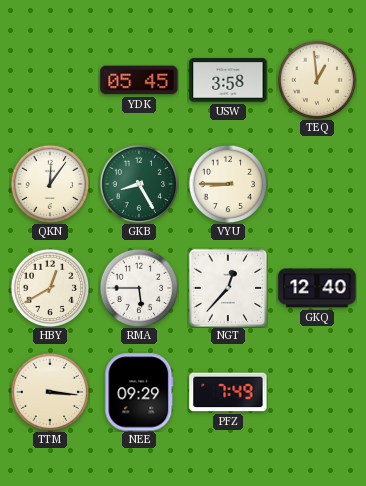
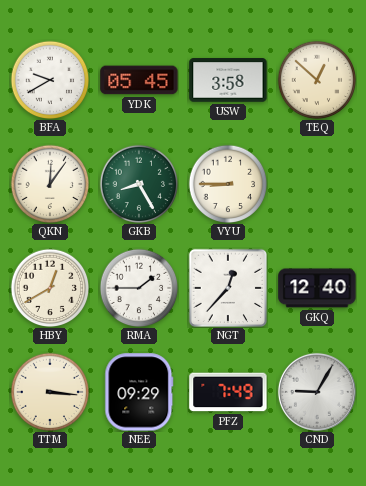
BFA: none -> 9:40
TEQ: 12:59 -> 12:52
RMA: 5:45 -> 1:45
CND: none -> 9:05
